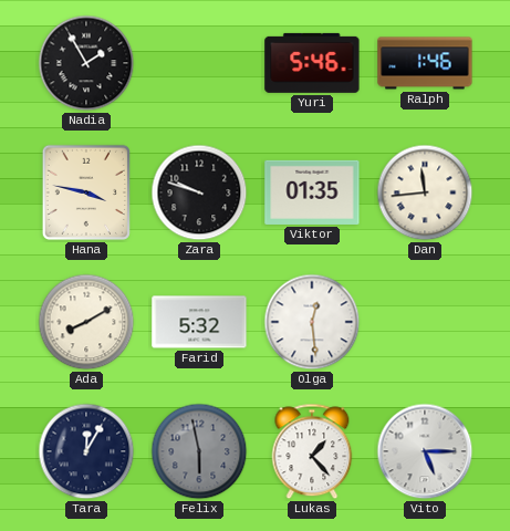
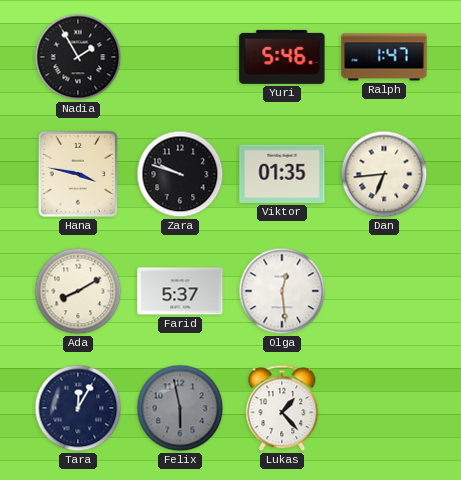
Ralph: 1:46 -> 1:47
Dan: 11:44 -> 6:44
Farid: 5:32 -> 5:37
Vito: 5:15 -> none
